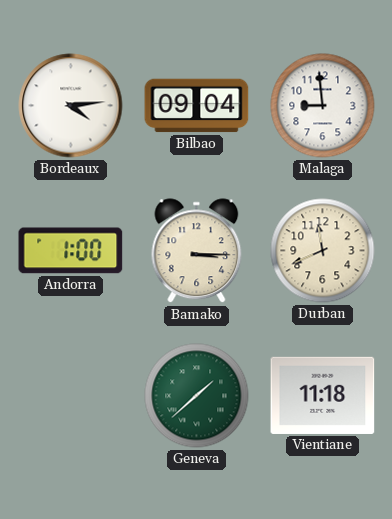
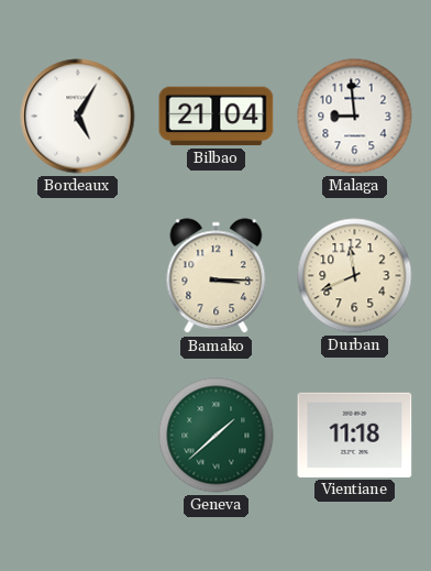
Bordeaux: 4:14 -> 5:05
Bilbao: 09:04 -> 21:04
Andorra: 1:00 -> none
